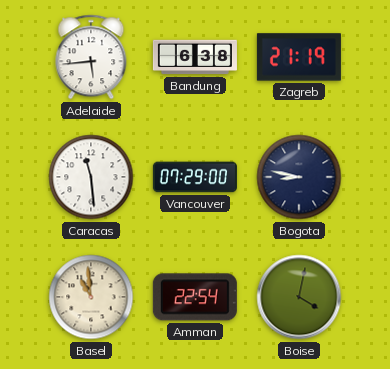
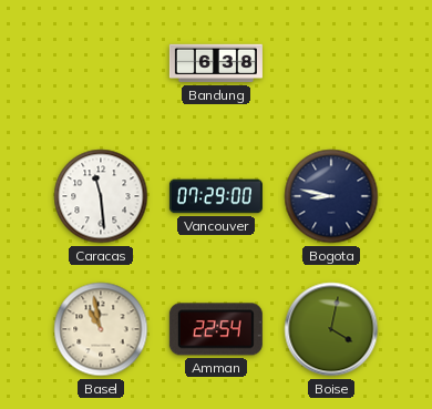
Adelaide: 5:44 -> none
Zagreb: 21:19 -> none
Basel: 10:59 -> 10:58
